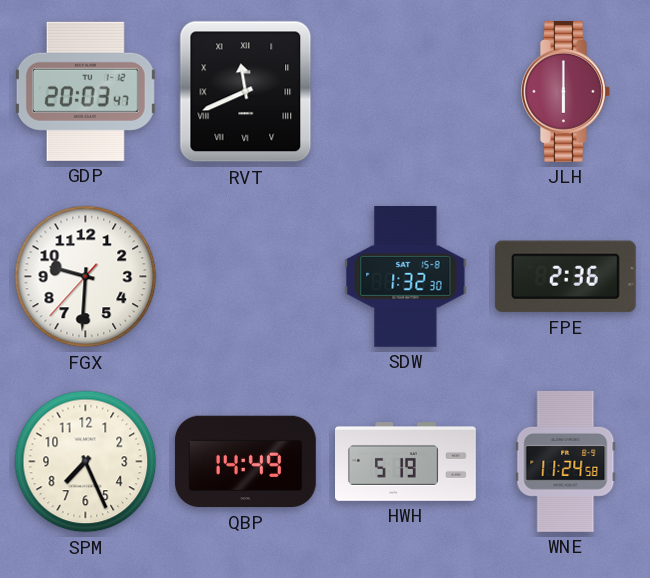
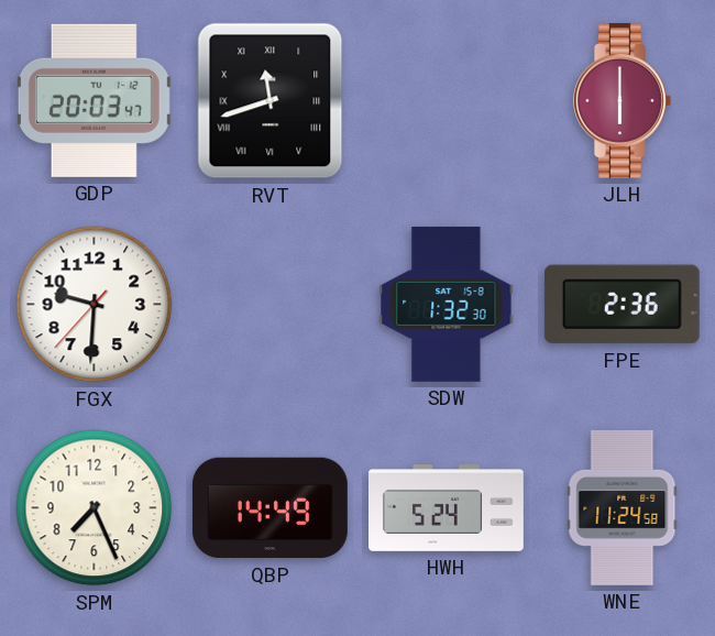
RVT: 11:41 -> 11:42
HWH: 5:19 -> 5:24
